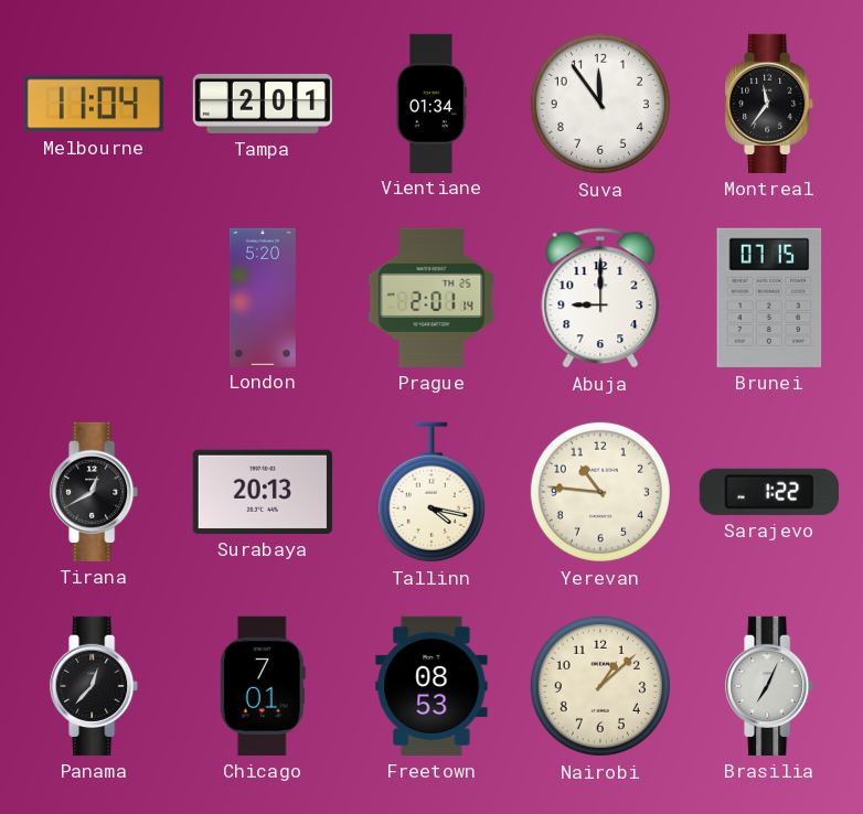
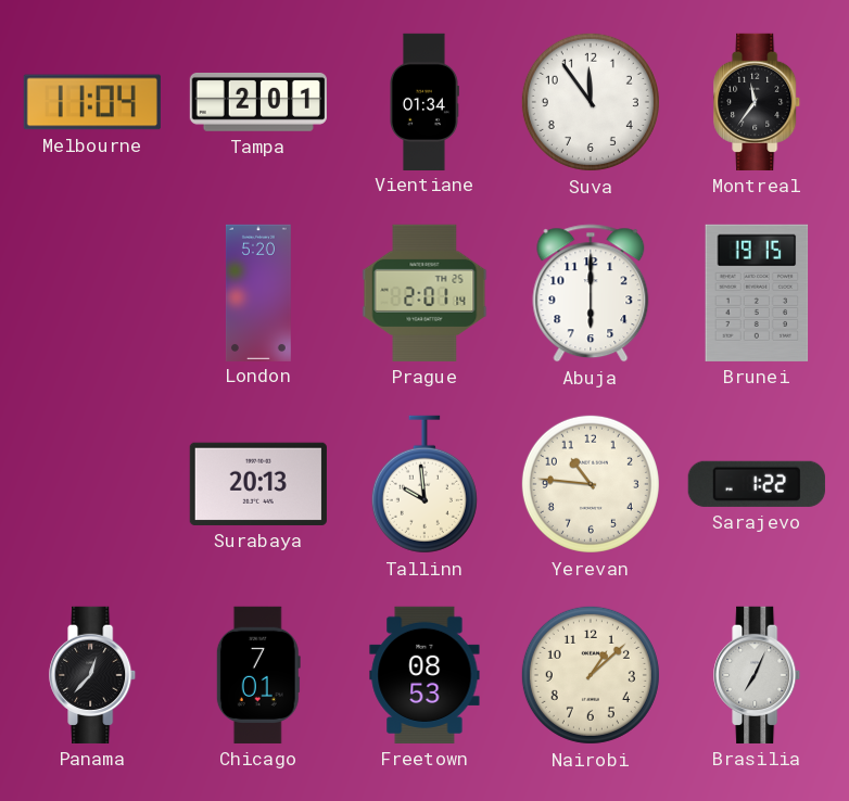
Abuja: 9:00 -> 6:00
Brunei: 07:15 -> 19:15
Tirana: 12:40 -> none
Tallinn: 4:17 -> 9:59
